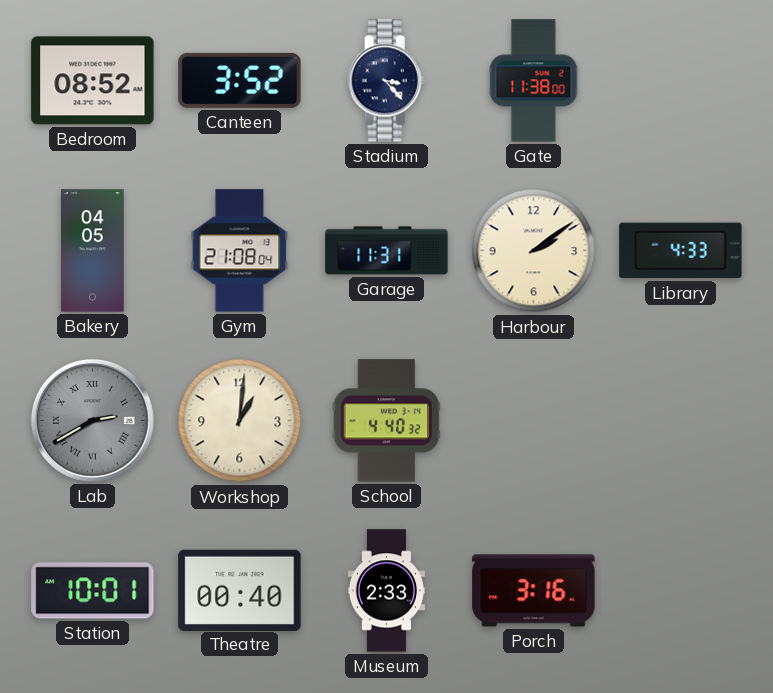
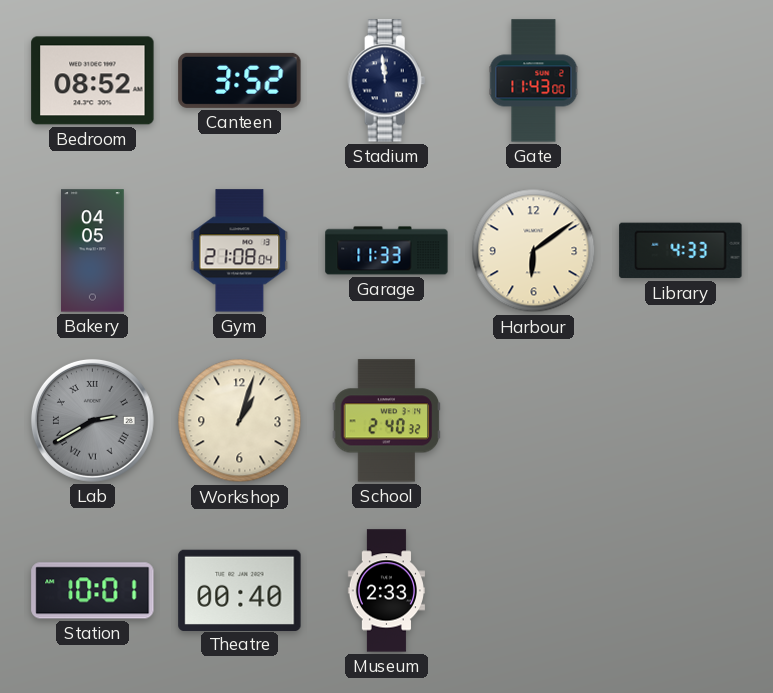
Stadium: 3:23 -> 11:59
Gate: 11:38 -> 11:43
Garage: 11:31 -> 11:33
Harbour: 2:09 -> 6:09
Workshop: 1:01 -> 1:03
School: 4:40 -> 2:40
Porch: 3:16 -> none
